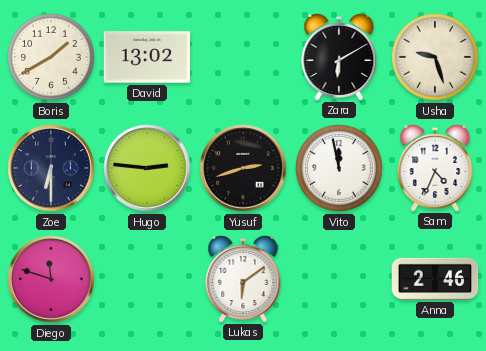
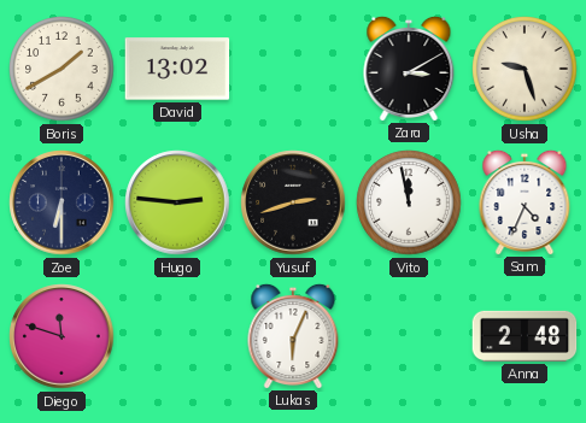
Zara: 6:10 -> 3:10
Lukas: 6:09 -> 6:04
Anna: 2:46 -> 2:48
